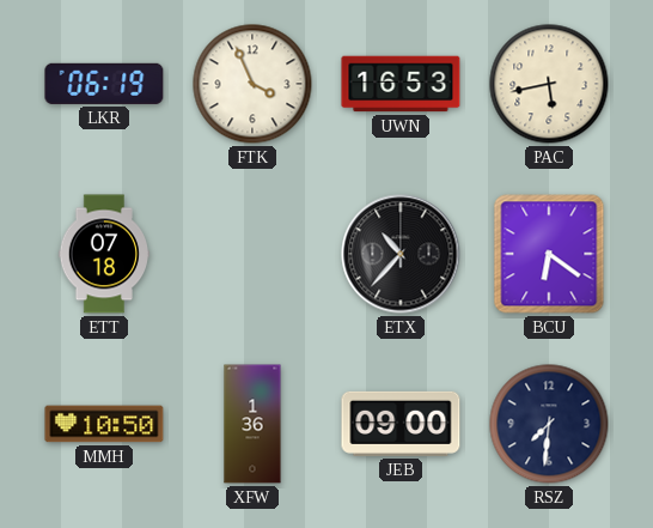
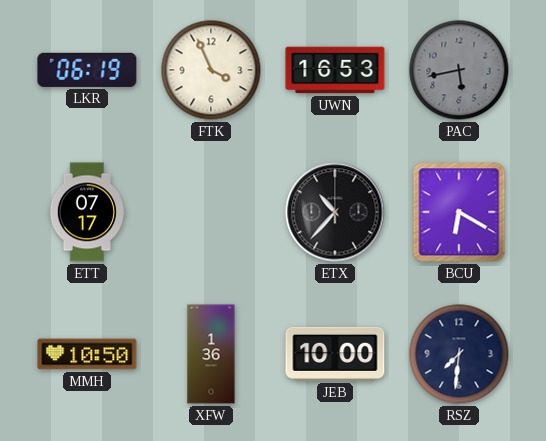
PAC dial: cream -> grey
ETT: 07:18 -> 07:17
BCU: 6:21 -> 6:20
JEB: 09:00 -> 10:00
